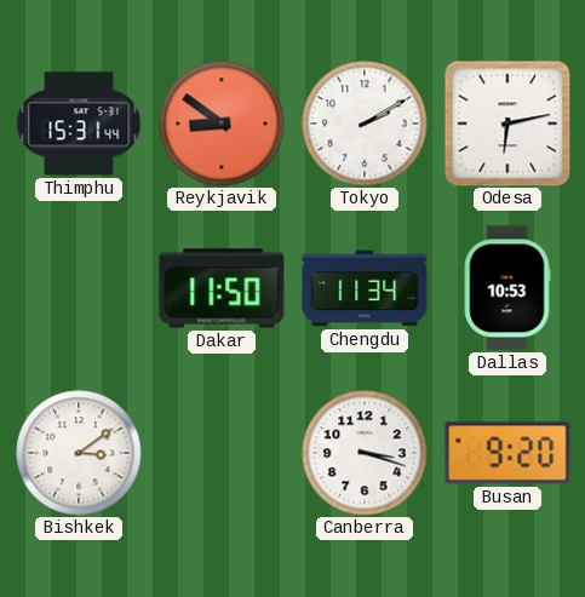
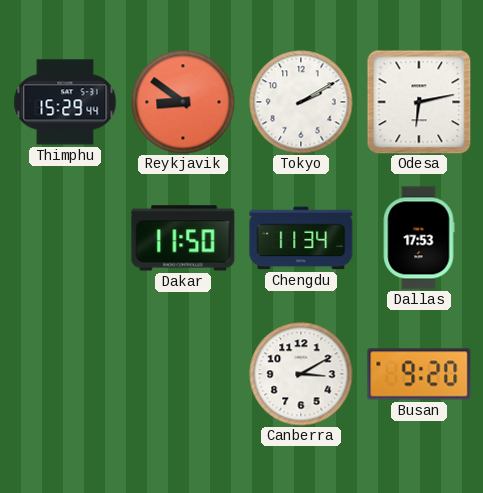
Thimphu: 15:31 -> 15:29
Dallas: 10:53 -> 17:53
Bishkek: 3:09 -> none
Canberra: 3:18 -> 3:10
